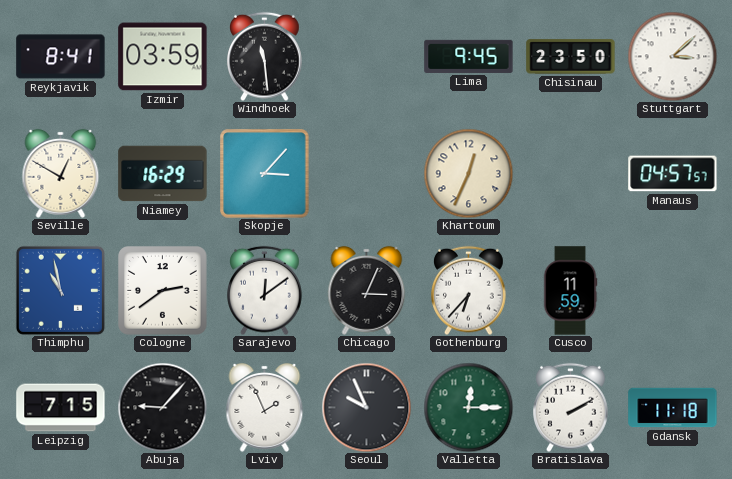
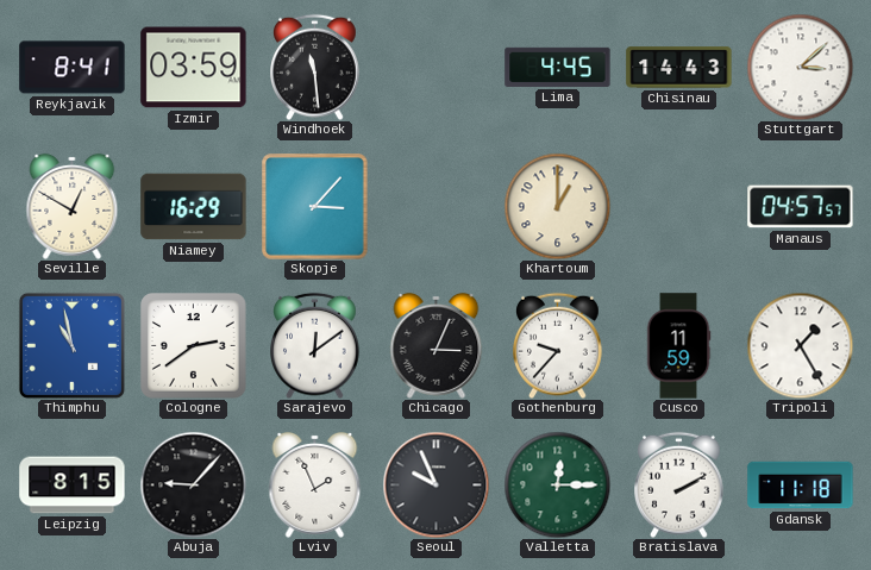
Lima: 9:45 -> 4:45
Chisinau: 23:50 -> 14:43
Khartoum: 12:34 -> 1:00
Gothenburg: 6:37 -> 9:37
Tripoli: none -> 1:25
Leipzig: 7:15 -> 8:15
